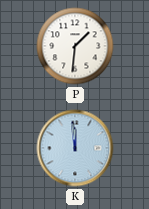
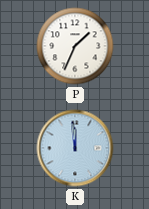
P: 1:31 -> 1:34
